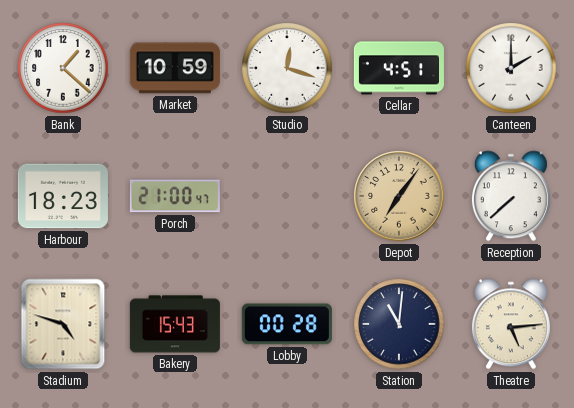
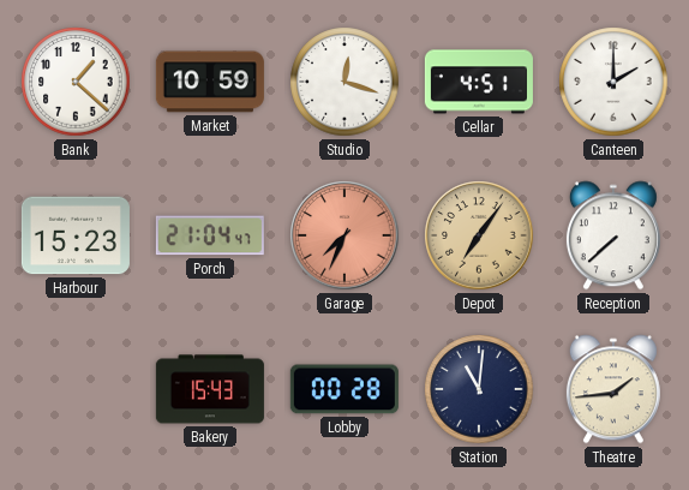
Harbour: 18:23 -> 15:23
Porch: 21:00 -> 21:04
Garage: none -> 7:34
Stadium: 4:48 -> none
Theatre: 5:14 -> 1:44
